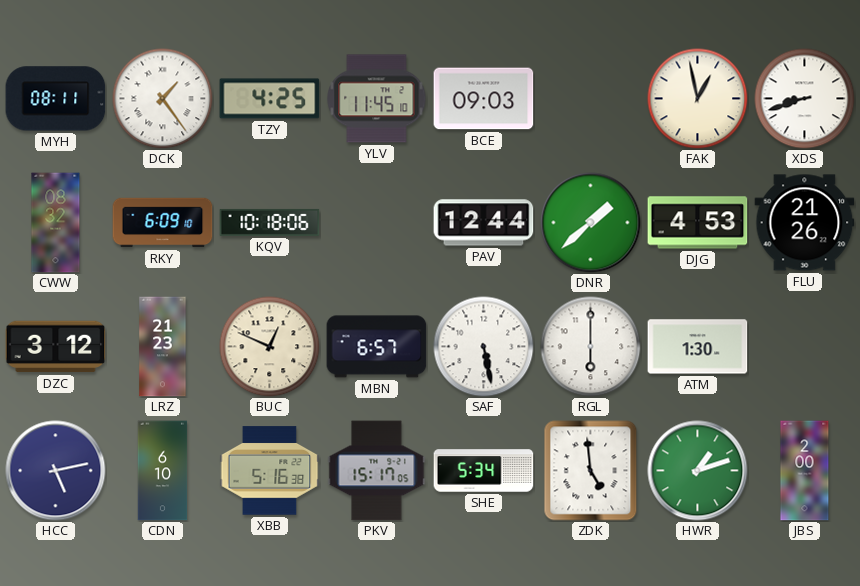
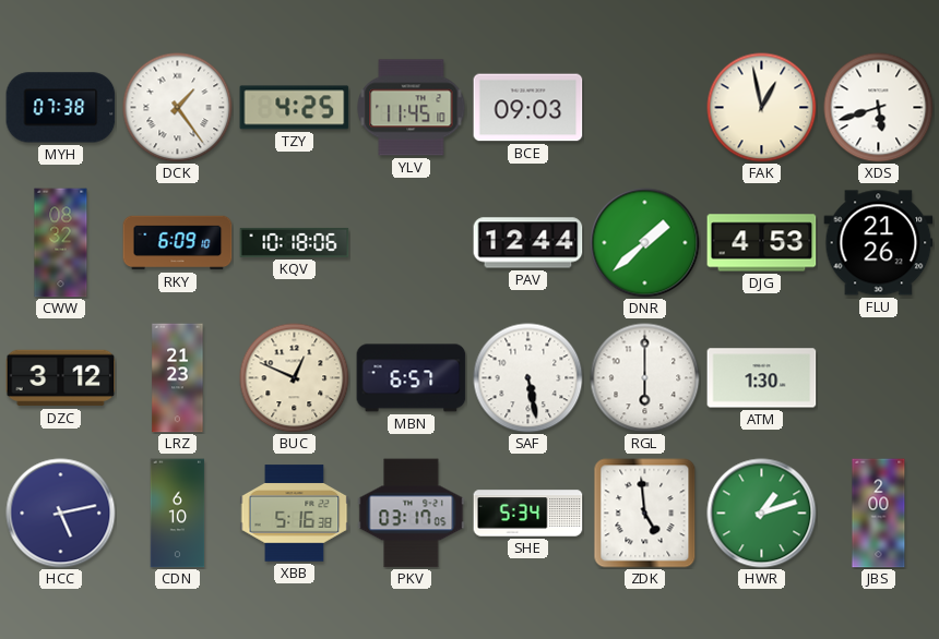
MYH: 08:11 -> 07:38
XDS: 8:42 -> 5:42
PKV: 15:17 -> 03:17
